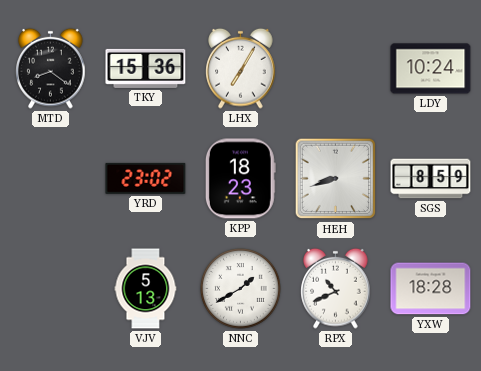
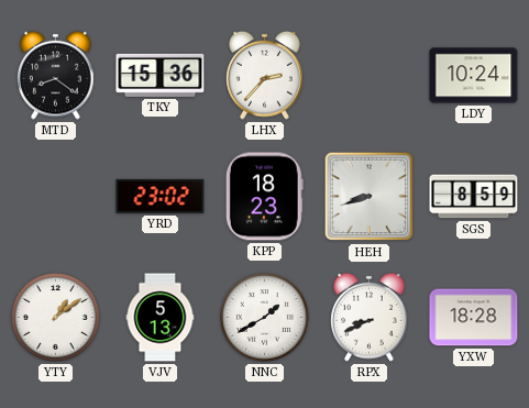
LHX: 7:05 -> 2:37
YTY: none -> 1:09
RPX: 10:41 -> 8:41
